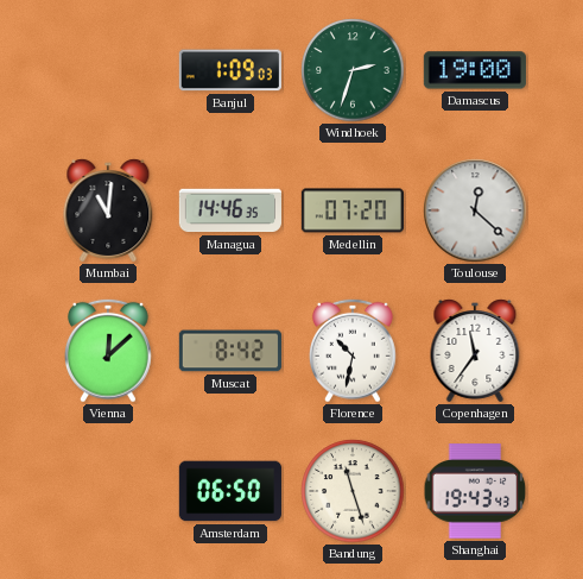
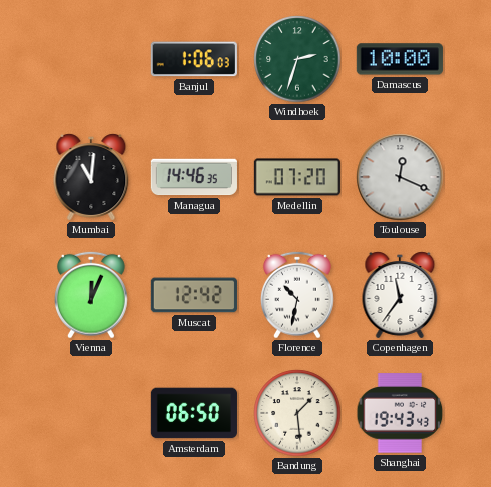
Banjul: 1:09 -> 1:06
Damascus: 19:00 -> 10:00
Toulouse: 12:22 -> 12:19
Vienna: 12:08 -> 12:04
Muscat: 8:42 -> 12:42
Bandung: 11:27 -> 1:29
